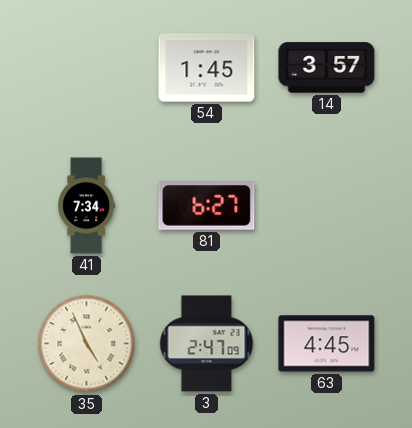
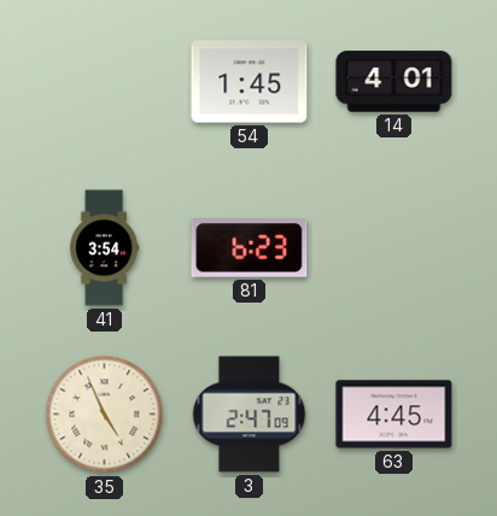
14: 3:57 -> 4:01
41: 7:34 -> 3:54
81: 6:27 -> 6:23
